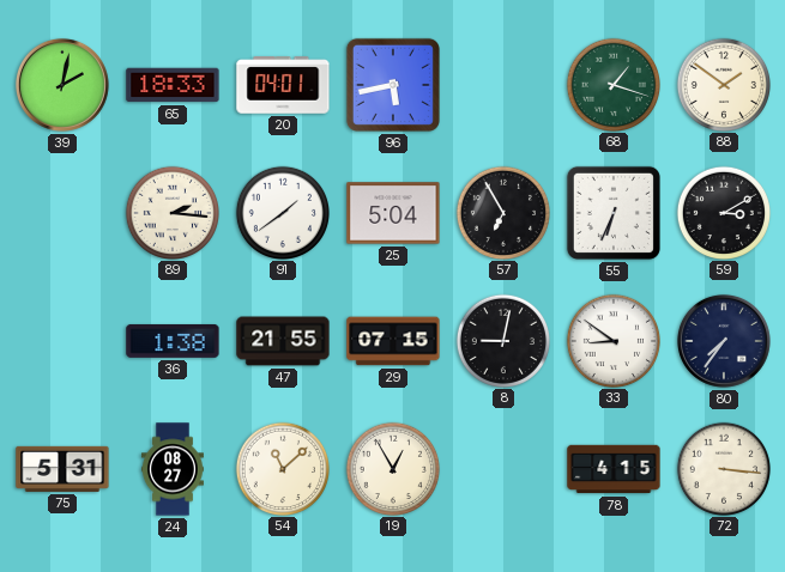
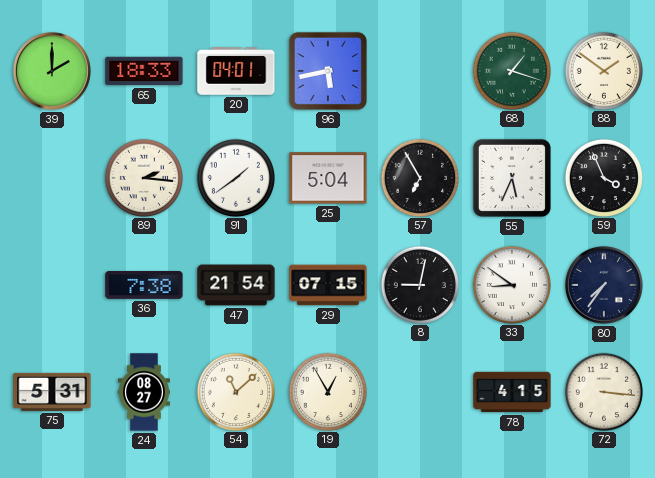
39: 2:02 -> 2:00
55: 6:34 -> 5:34
59: 3:10 -> 3:56
36: 1:38 -> 7:38
47: 21:55 -> 21:54
